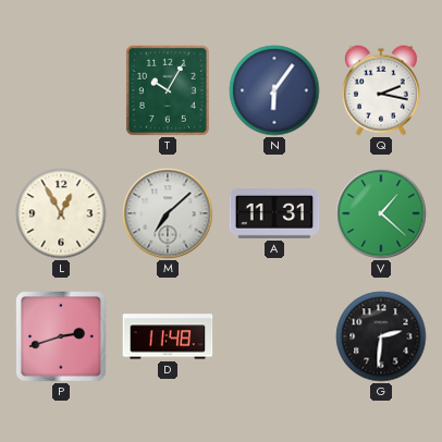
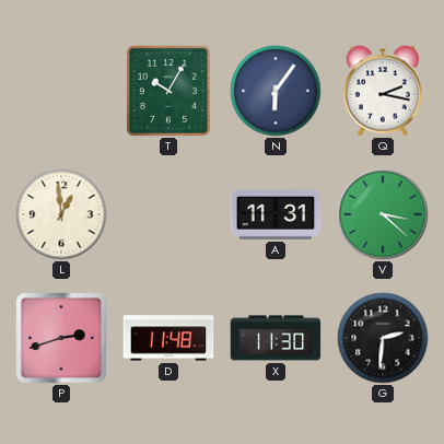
L: 12:55 -> 12:59
M: 7:08 -> none
V: 1:22 -> 3:22
X: none -> 11:30
